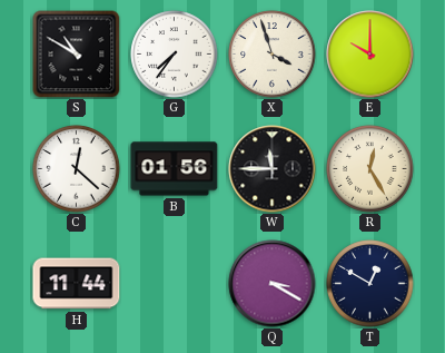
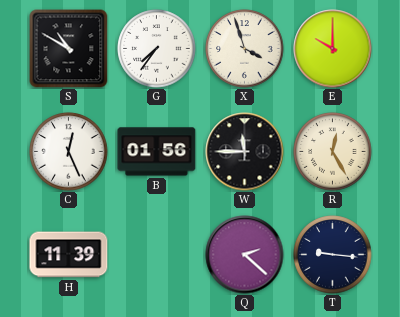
C: 12:22 -> 12:26
H: 11:44 -> 11:39
Q: 3:20 -> 2:22
T: 12:50 -> 9:16
